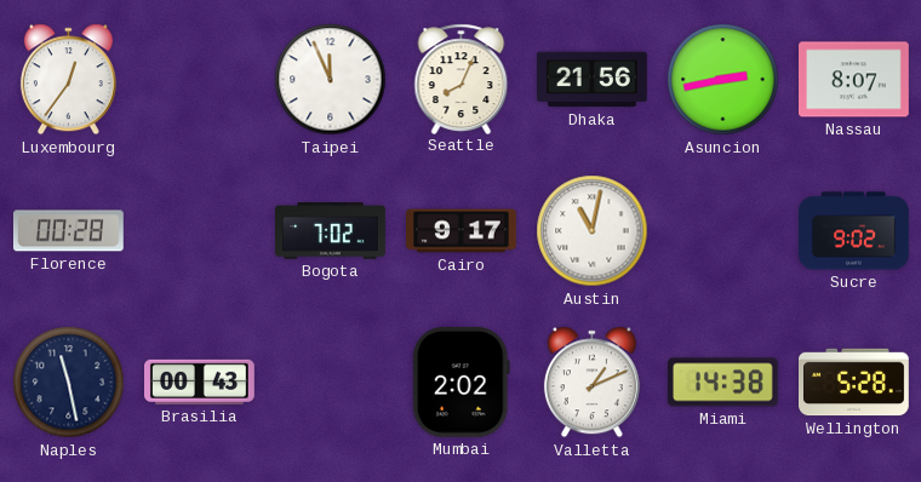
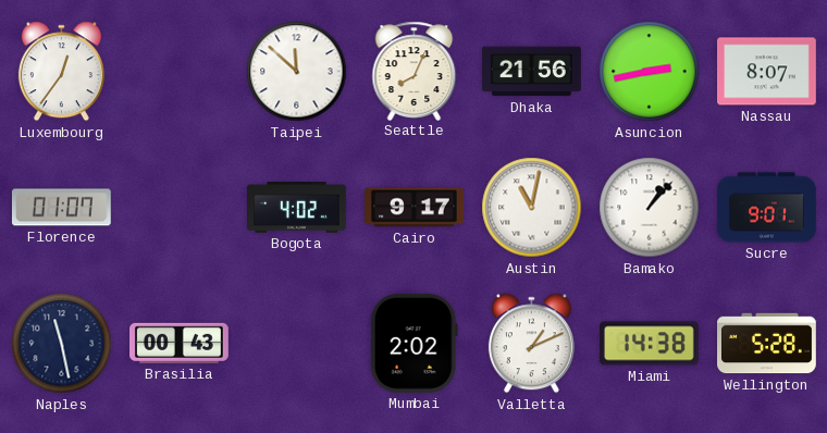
Taipei: 11:56 -> 11:52
Florence: 00:28 -> 01:07
Bogota: 7:02 -> 4:02
Bamako: none -> 1:07
Sucre: 9:02 -> 9:01
